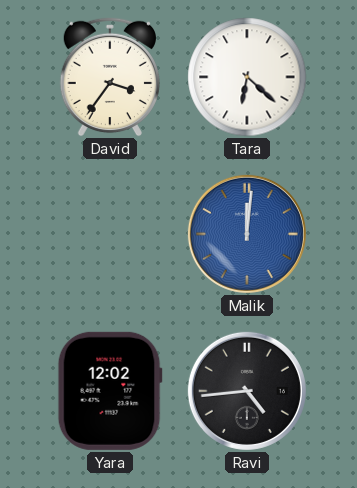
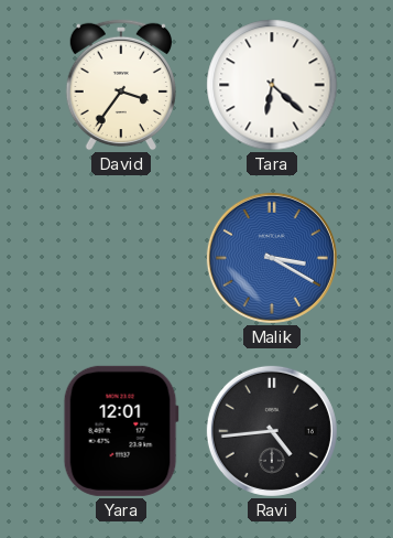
Malik: 12:01 -> 3:20
Yara: 12:02 -> 12:01
